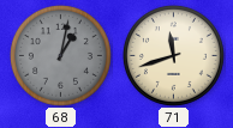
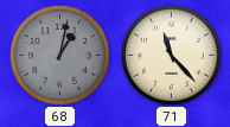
71: 11:42 -> 11:23
